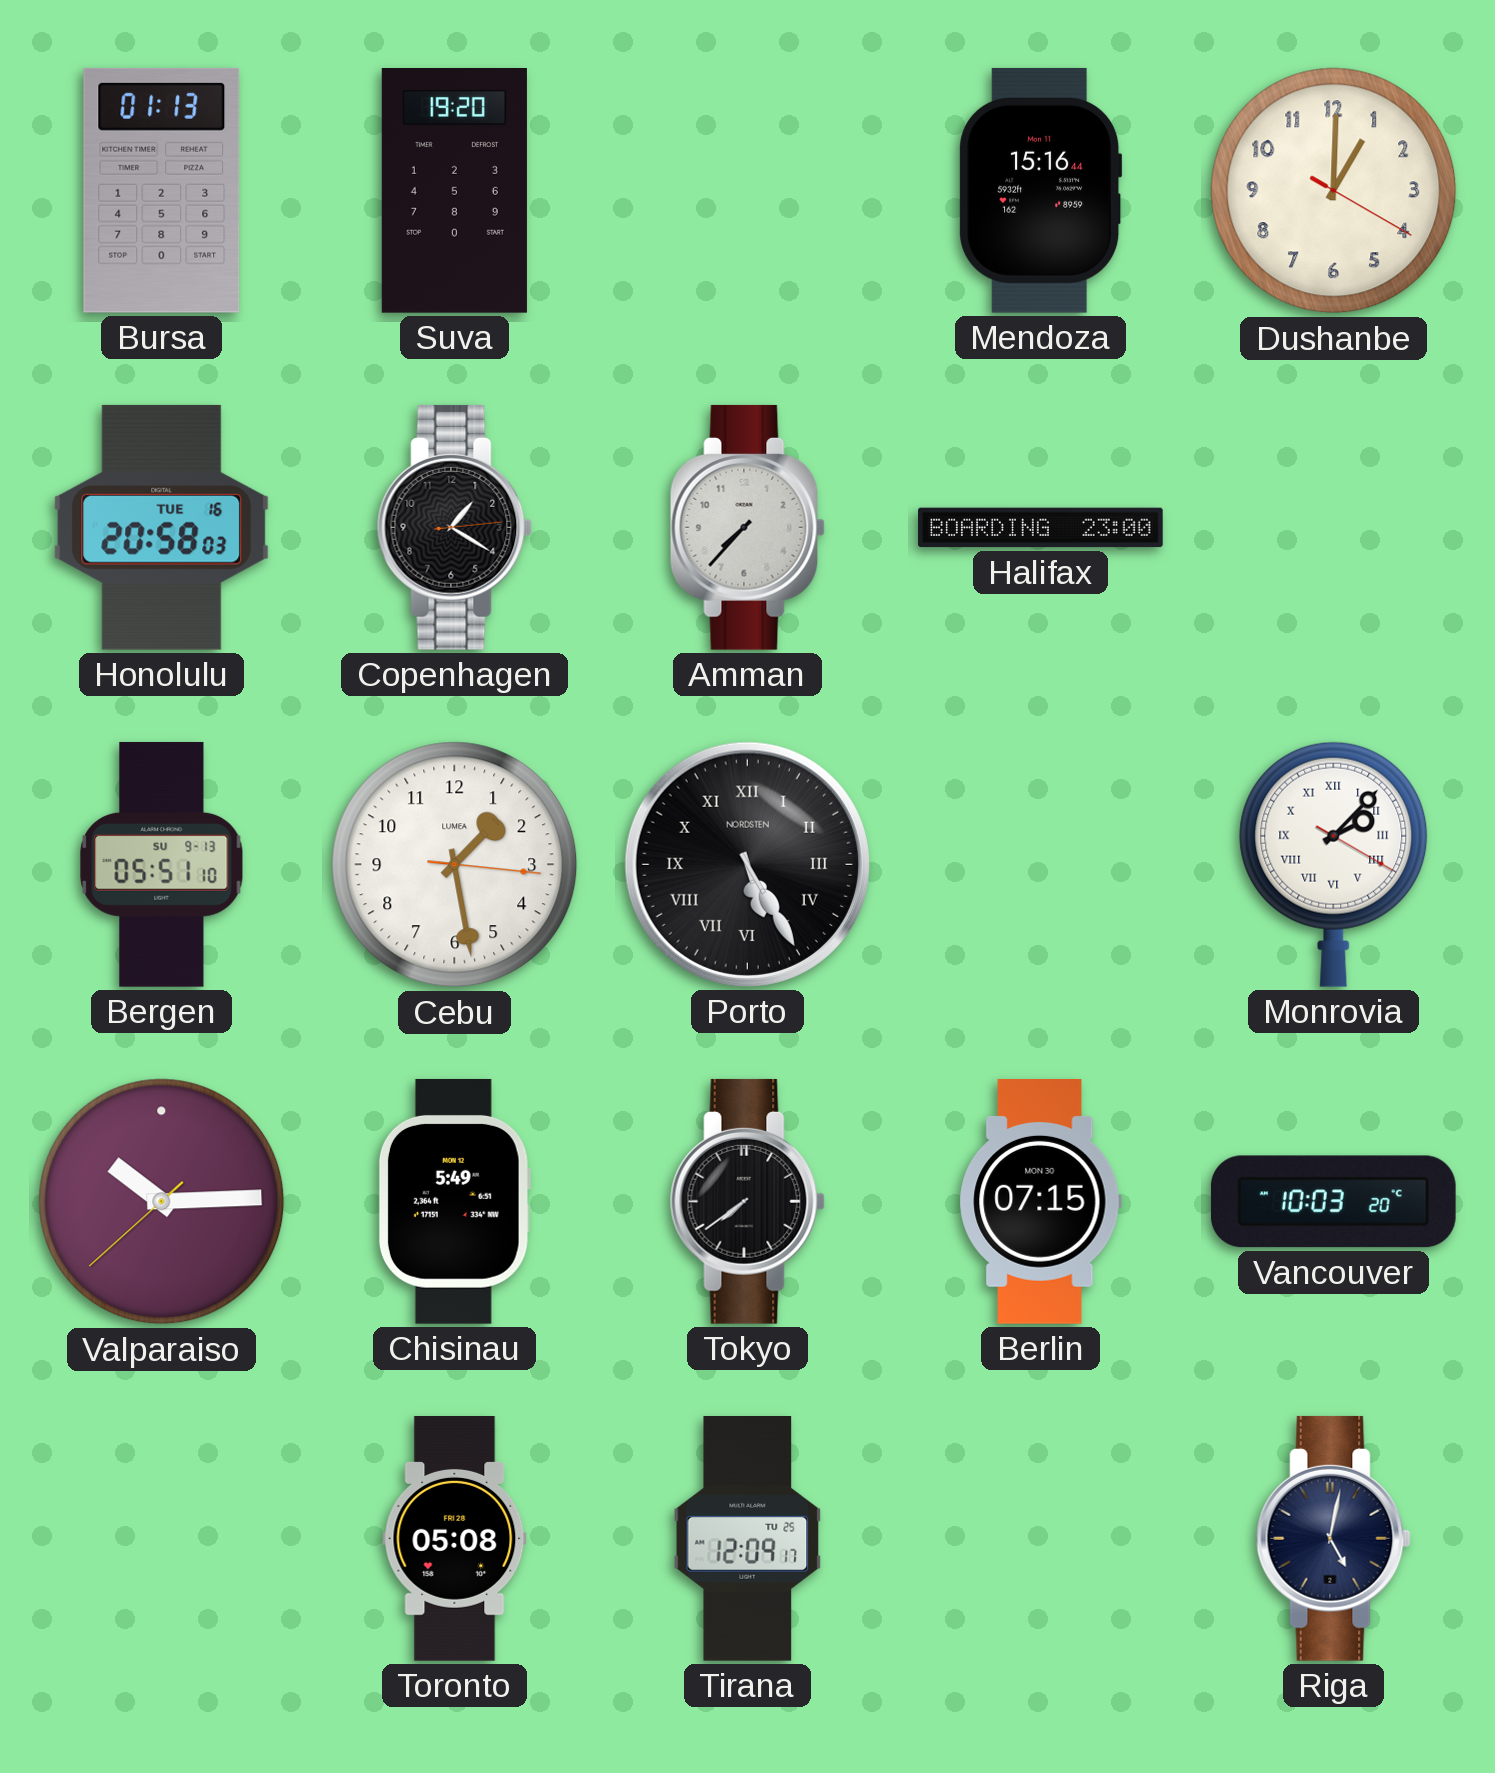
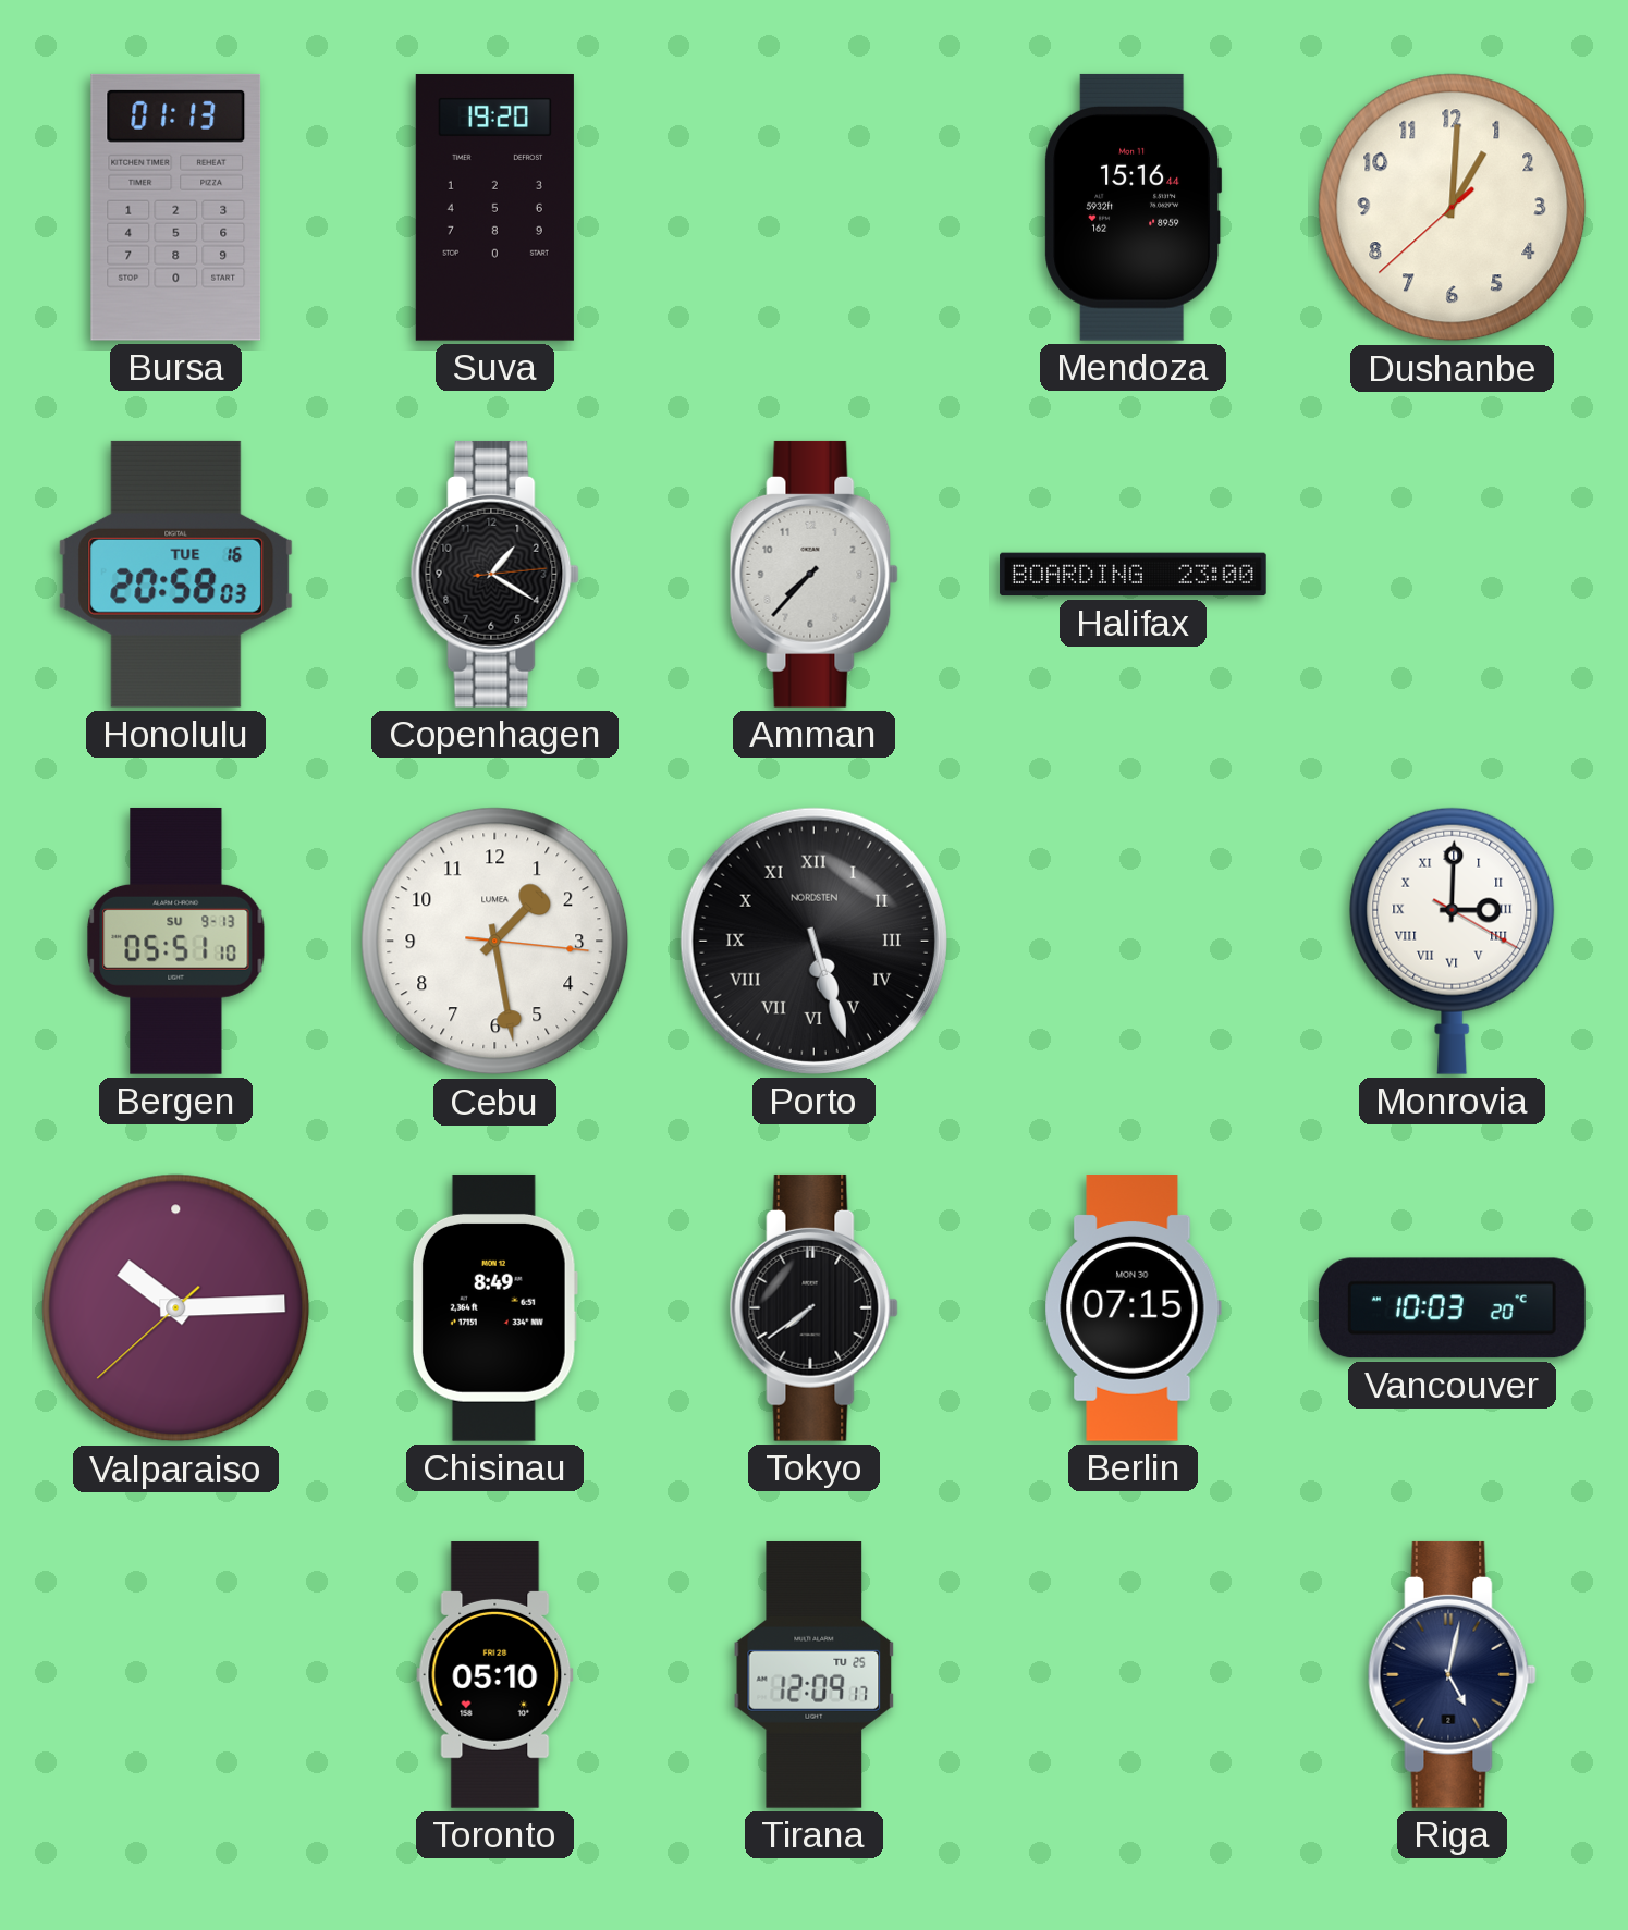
Dushanbe: 1:00:20 -> 1:00:38
Porto: 5:25 -> 5:27
Monrovia: 2:07 -> 3:00
Chisinau: 5:49 -> 8:49
Toronto: 05:08 -> 05:10
